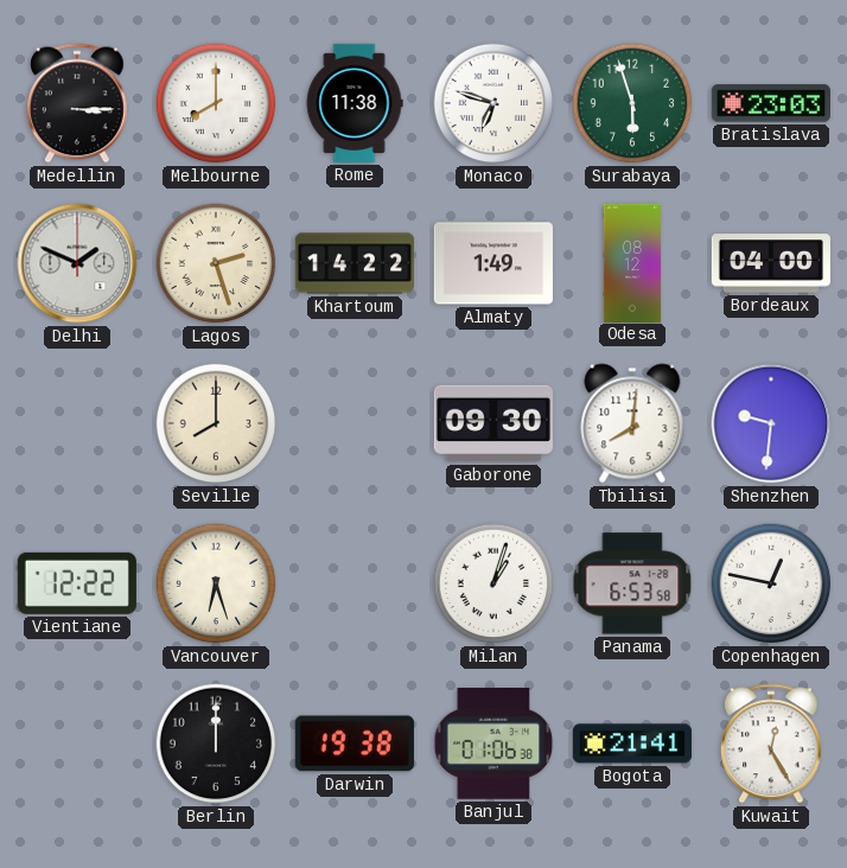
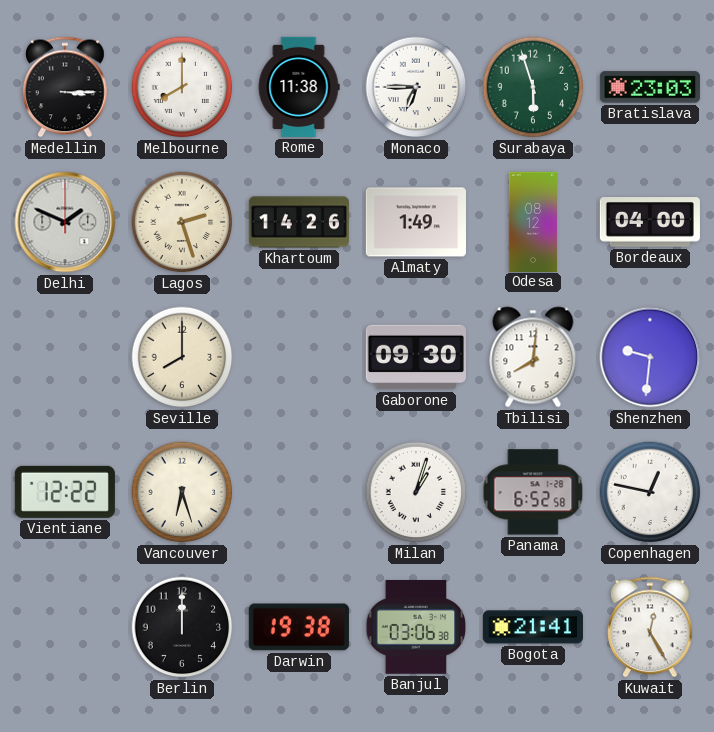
Monaco: 6:48 -> 6:45
Khartoum: 14:22 -> 14:26
Panama: 6:53 -> 6:52
Banjul: 01:06 -> 03:06
